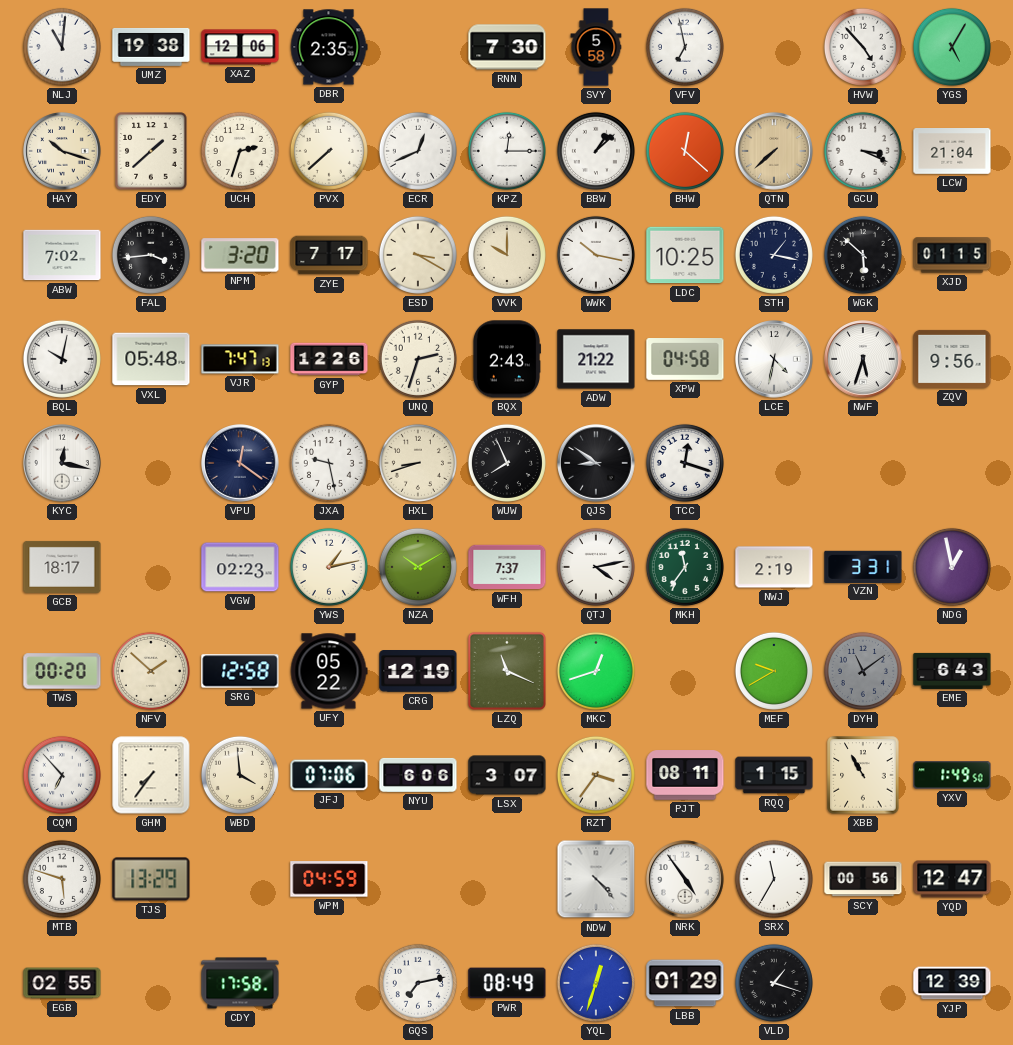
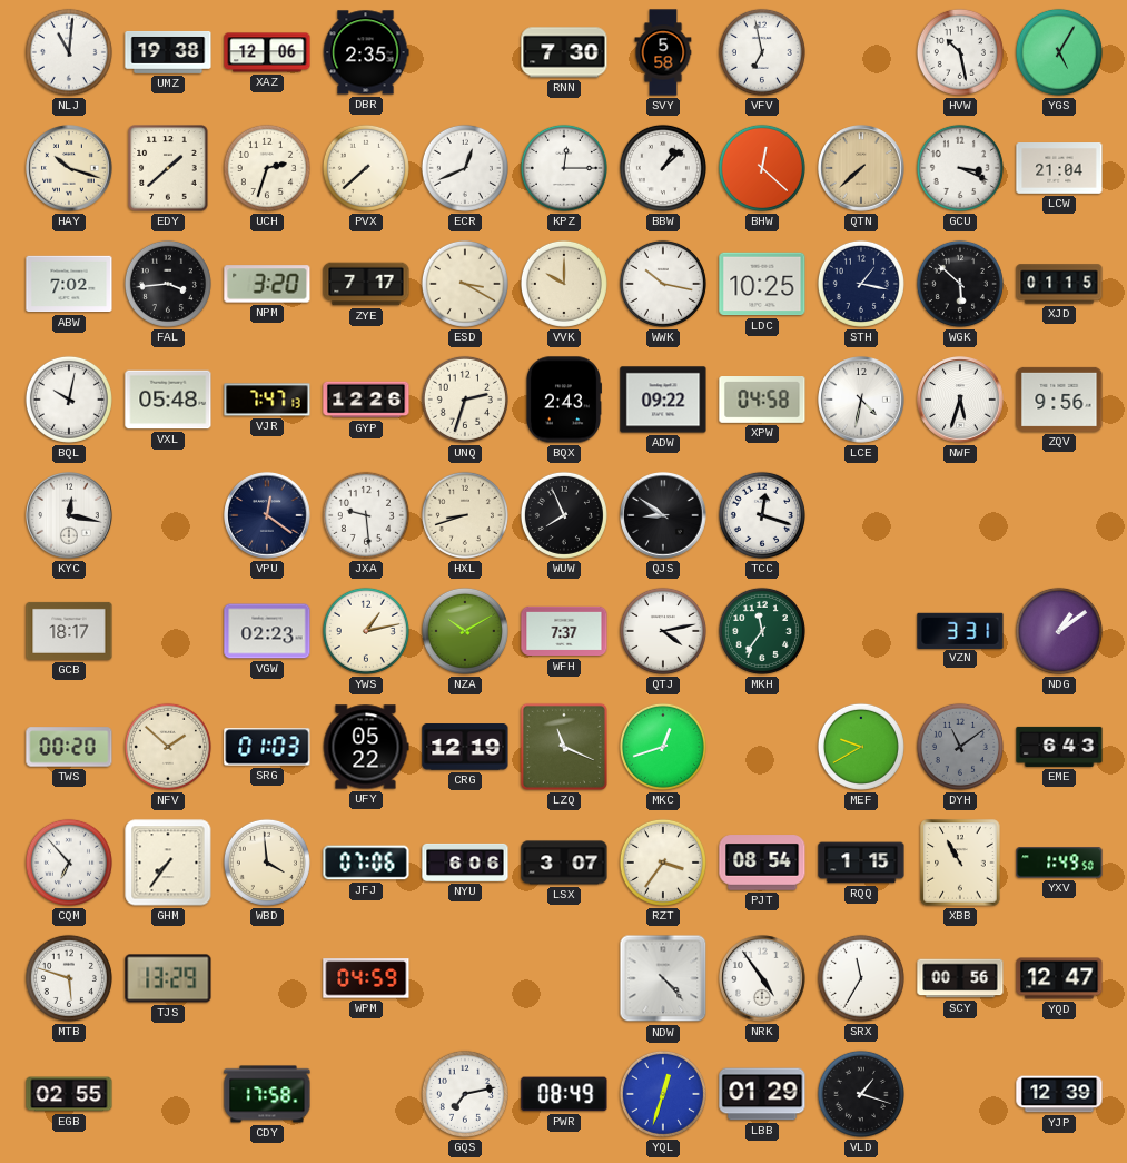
HVW: 4:53 -> 10:28
ADW: 21:22 -> 09:22
JXA: 9:28 -> 9:29
NWJ: 2:19 -> none
NDG: 12:58 -> 1:09
SRG: 12:58 -> 01:03
PJT: 08:11 -> 08:54
